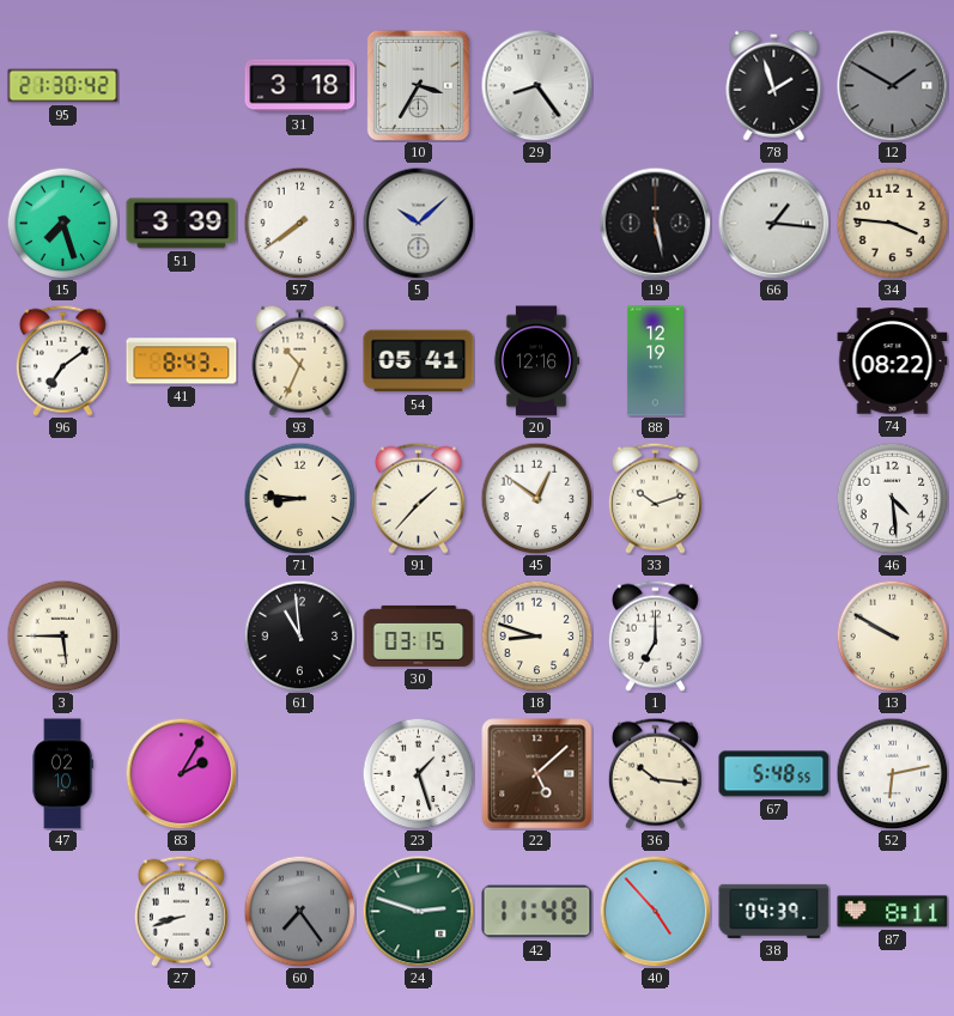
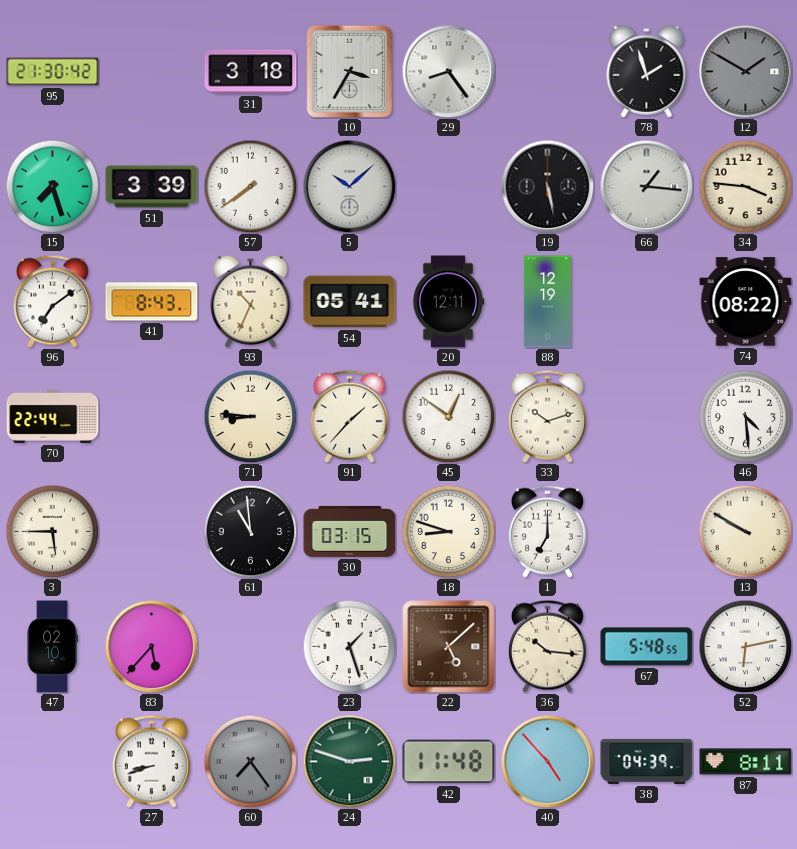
20: 12:16 -> 12:11
70: none -> 22:44
83: 2:05 -> 5:37
